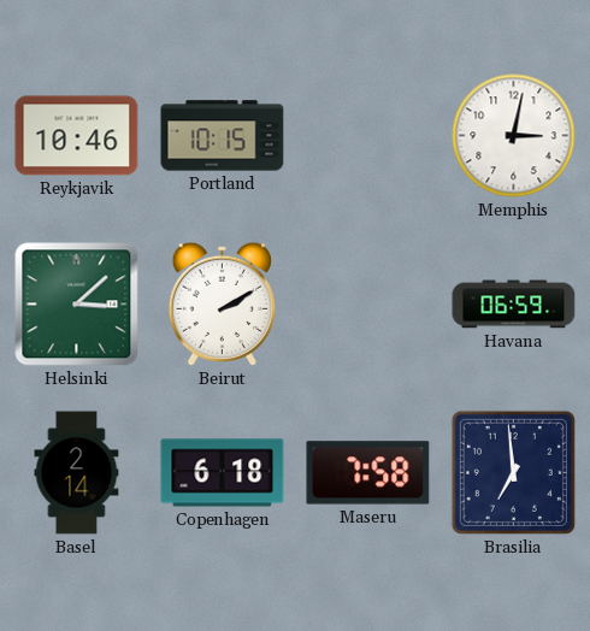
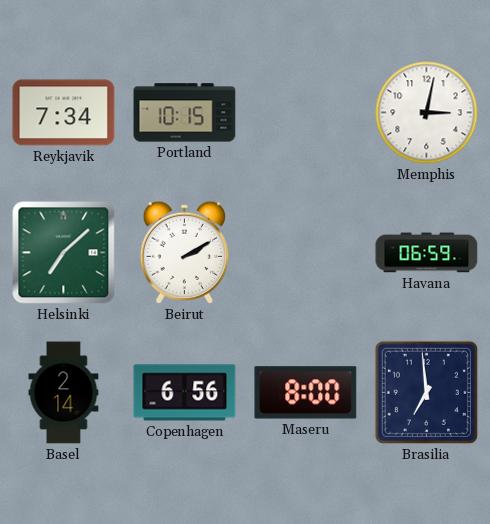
Reykjavik: 10:46 -> 7:34
Helsinki: 3:08 -> 7:08
Copenhagen: 6:18 -> 6:56
Maseru: 7:58 -> 8:00
